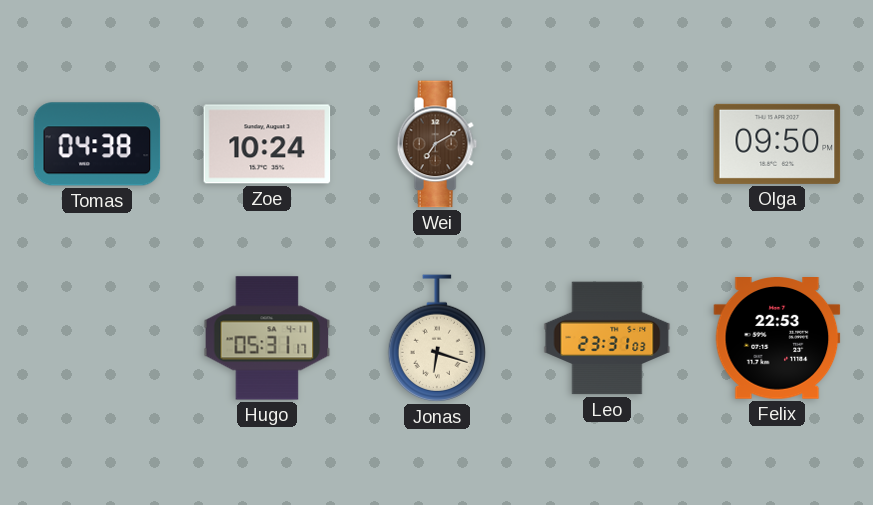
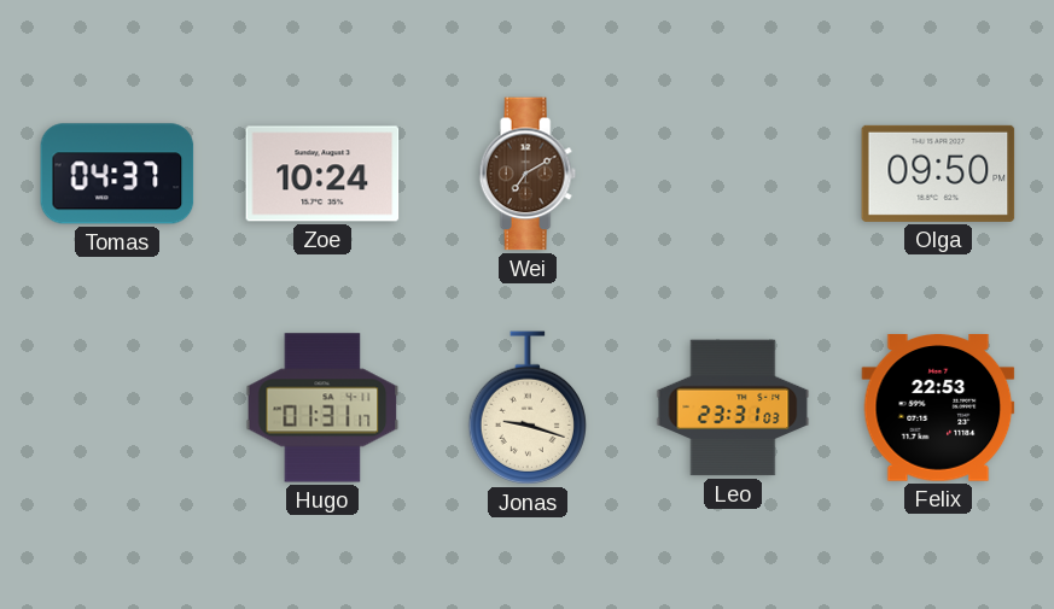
Tomas: 04:38 -> 04:37
Hugo: 05:31 -> 01:31
Jonas: 6:18 -> 9:18
